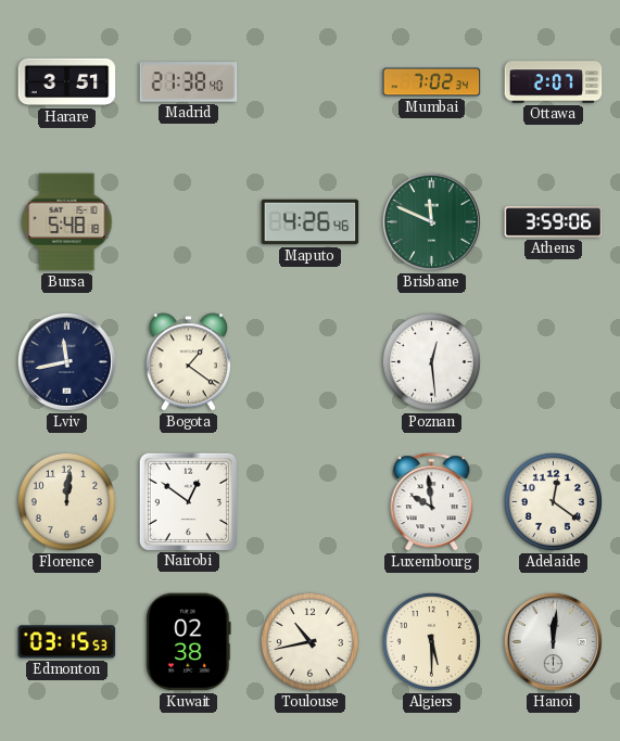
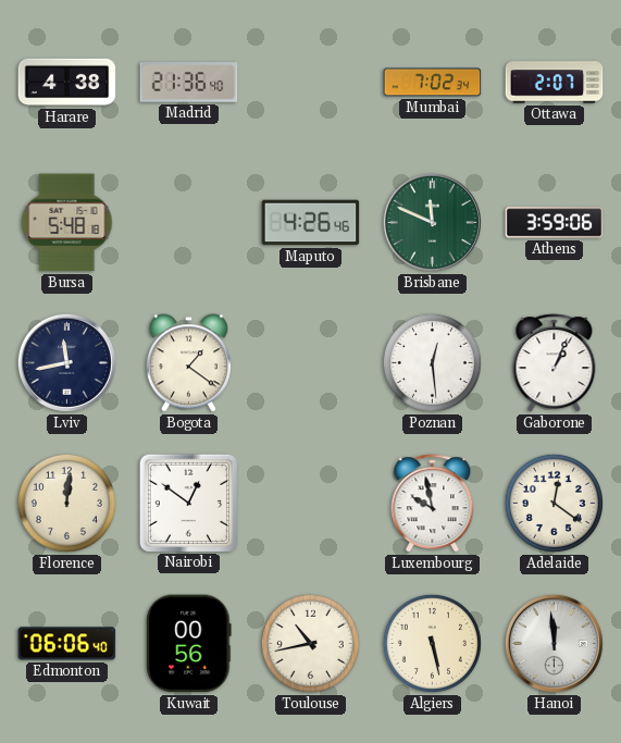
Harare: 3:51 -> 4:38
Madrid: 21:38 -> 21:36
Gaborone: none -> 1:04
Luxembourg: 9:59 -> 9:58
Edmonton: 03:15 -> 06:06
Kuwait: 02:38 -> 00:56
Algiers: 5:30 -> 5:28
Hanoi: 12:01 -> 11:59
